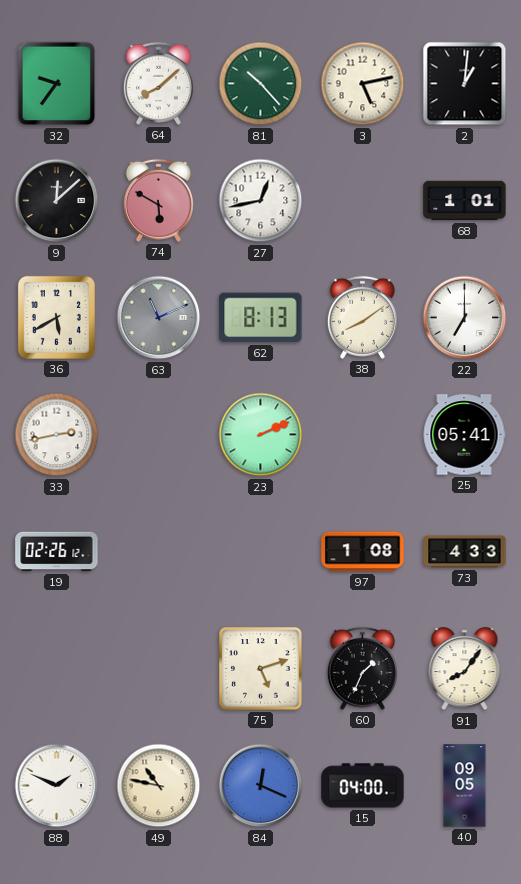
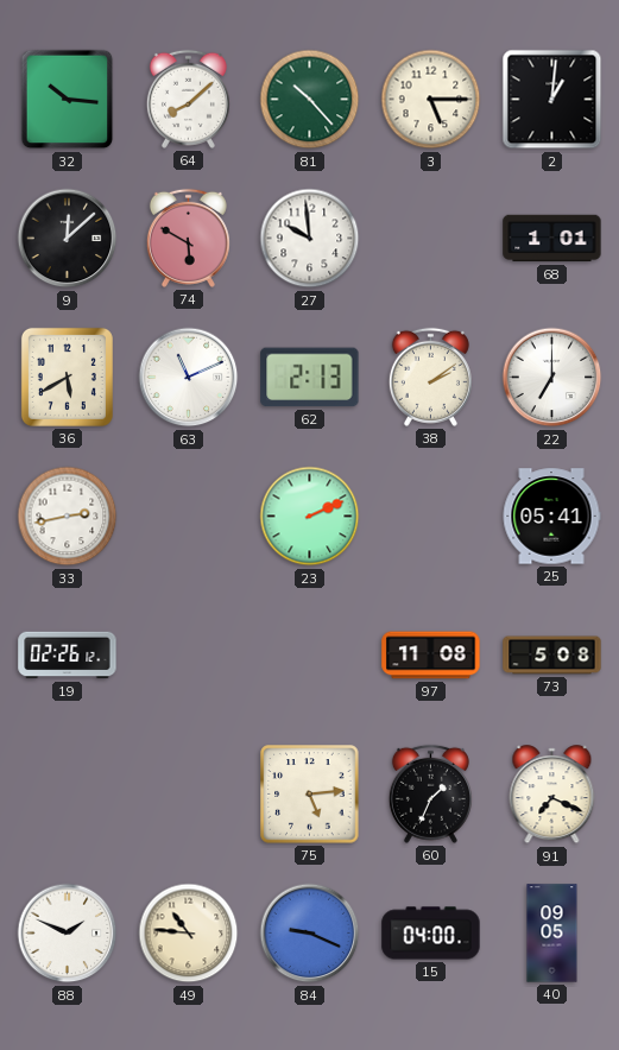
32: 9:36 -> 10:16
3: 5:13 -> 5:15
27: 12:43 -> 9:59
63 dial: grey -> white
62: 8:13 -> 2:13
38: 8:09 -> 2:09
97: 1:08 -> 11:08
73: 4:33 -> 5:08
75: 5:12 -> 5:14
91: 8:06 -> 7:19
49: 10:47 -> 10:46
84: 12:19 -> 9:19
